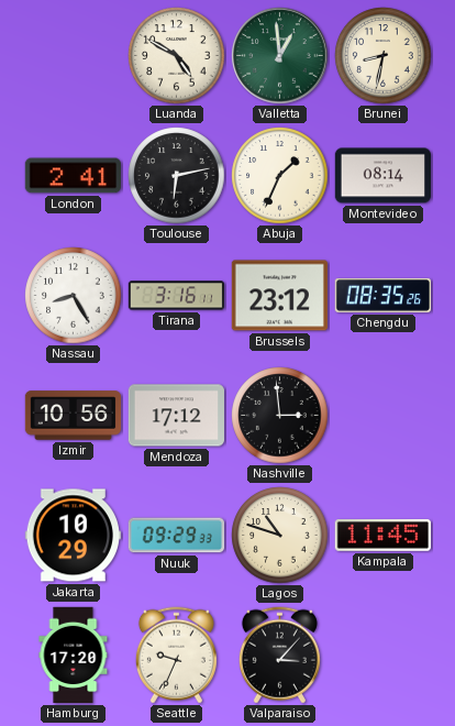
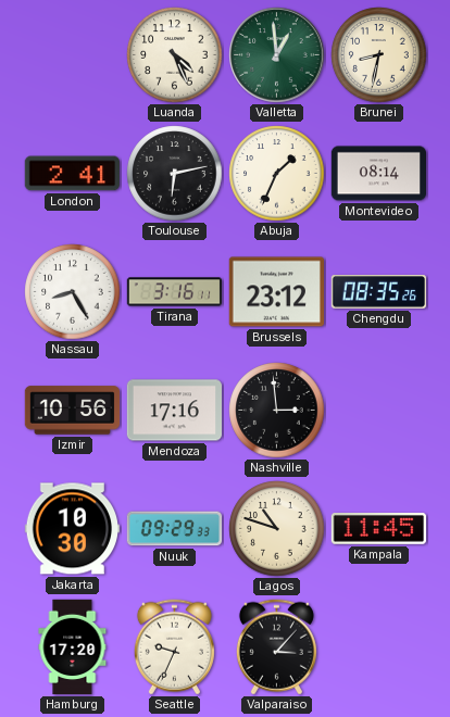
Luanda: 4:50 -> 4:26
Mendoza: 17:12 -> 17:16
Jakarta: 10:29 -> 10:30
